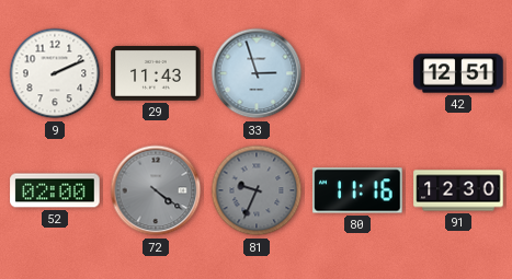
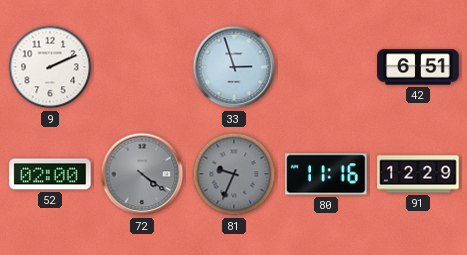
29: 11:43 -> none
42: 12:51 -> 6:51
91: 12:30 -> 12:29
